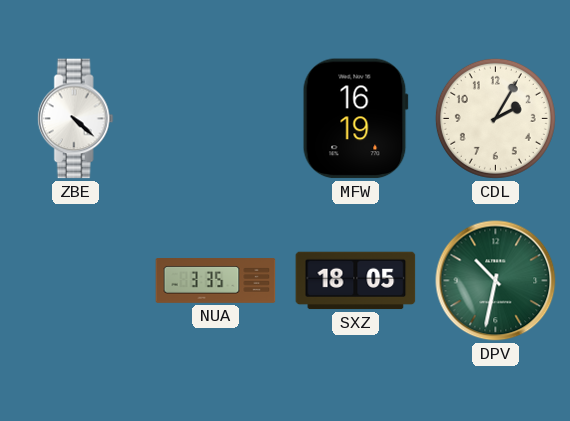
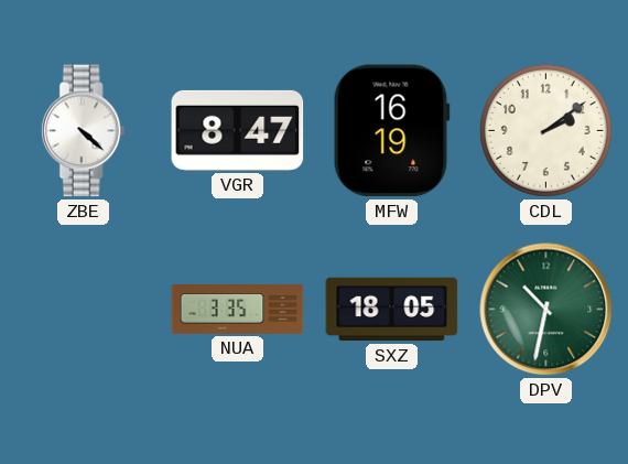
VGR: none -> 8:47
CDL: 2:05 -> 2:09
